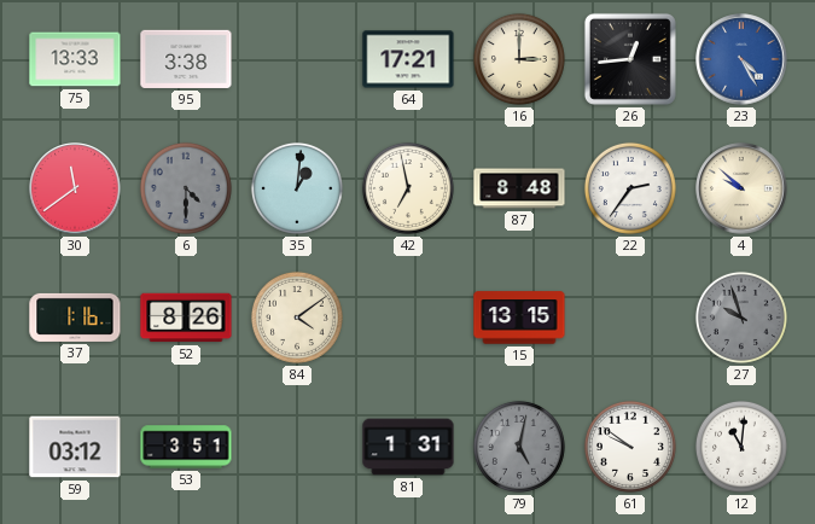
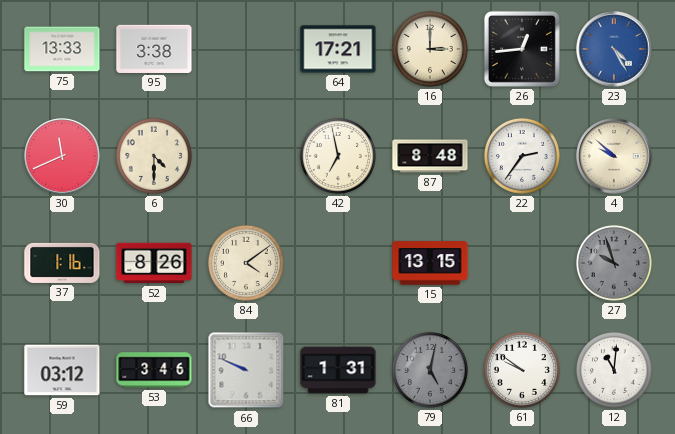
30: 11:39 -> 11:41
6 dial: grey -> cream
35: 1:01 -> none
53: 3:51 -> 3:46
66: none -> 9:49
